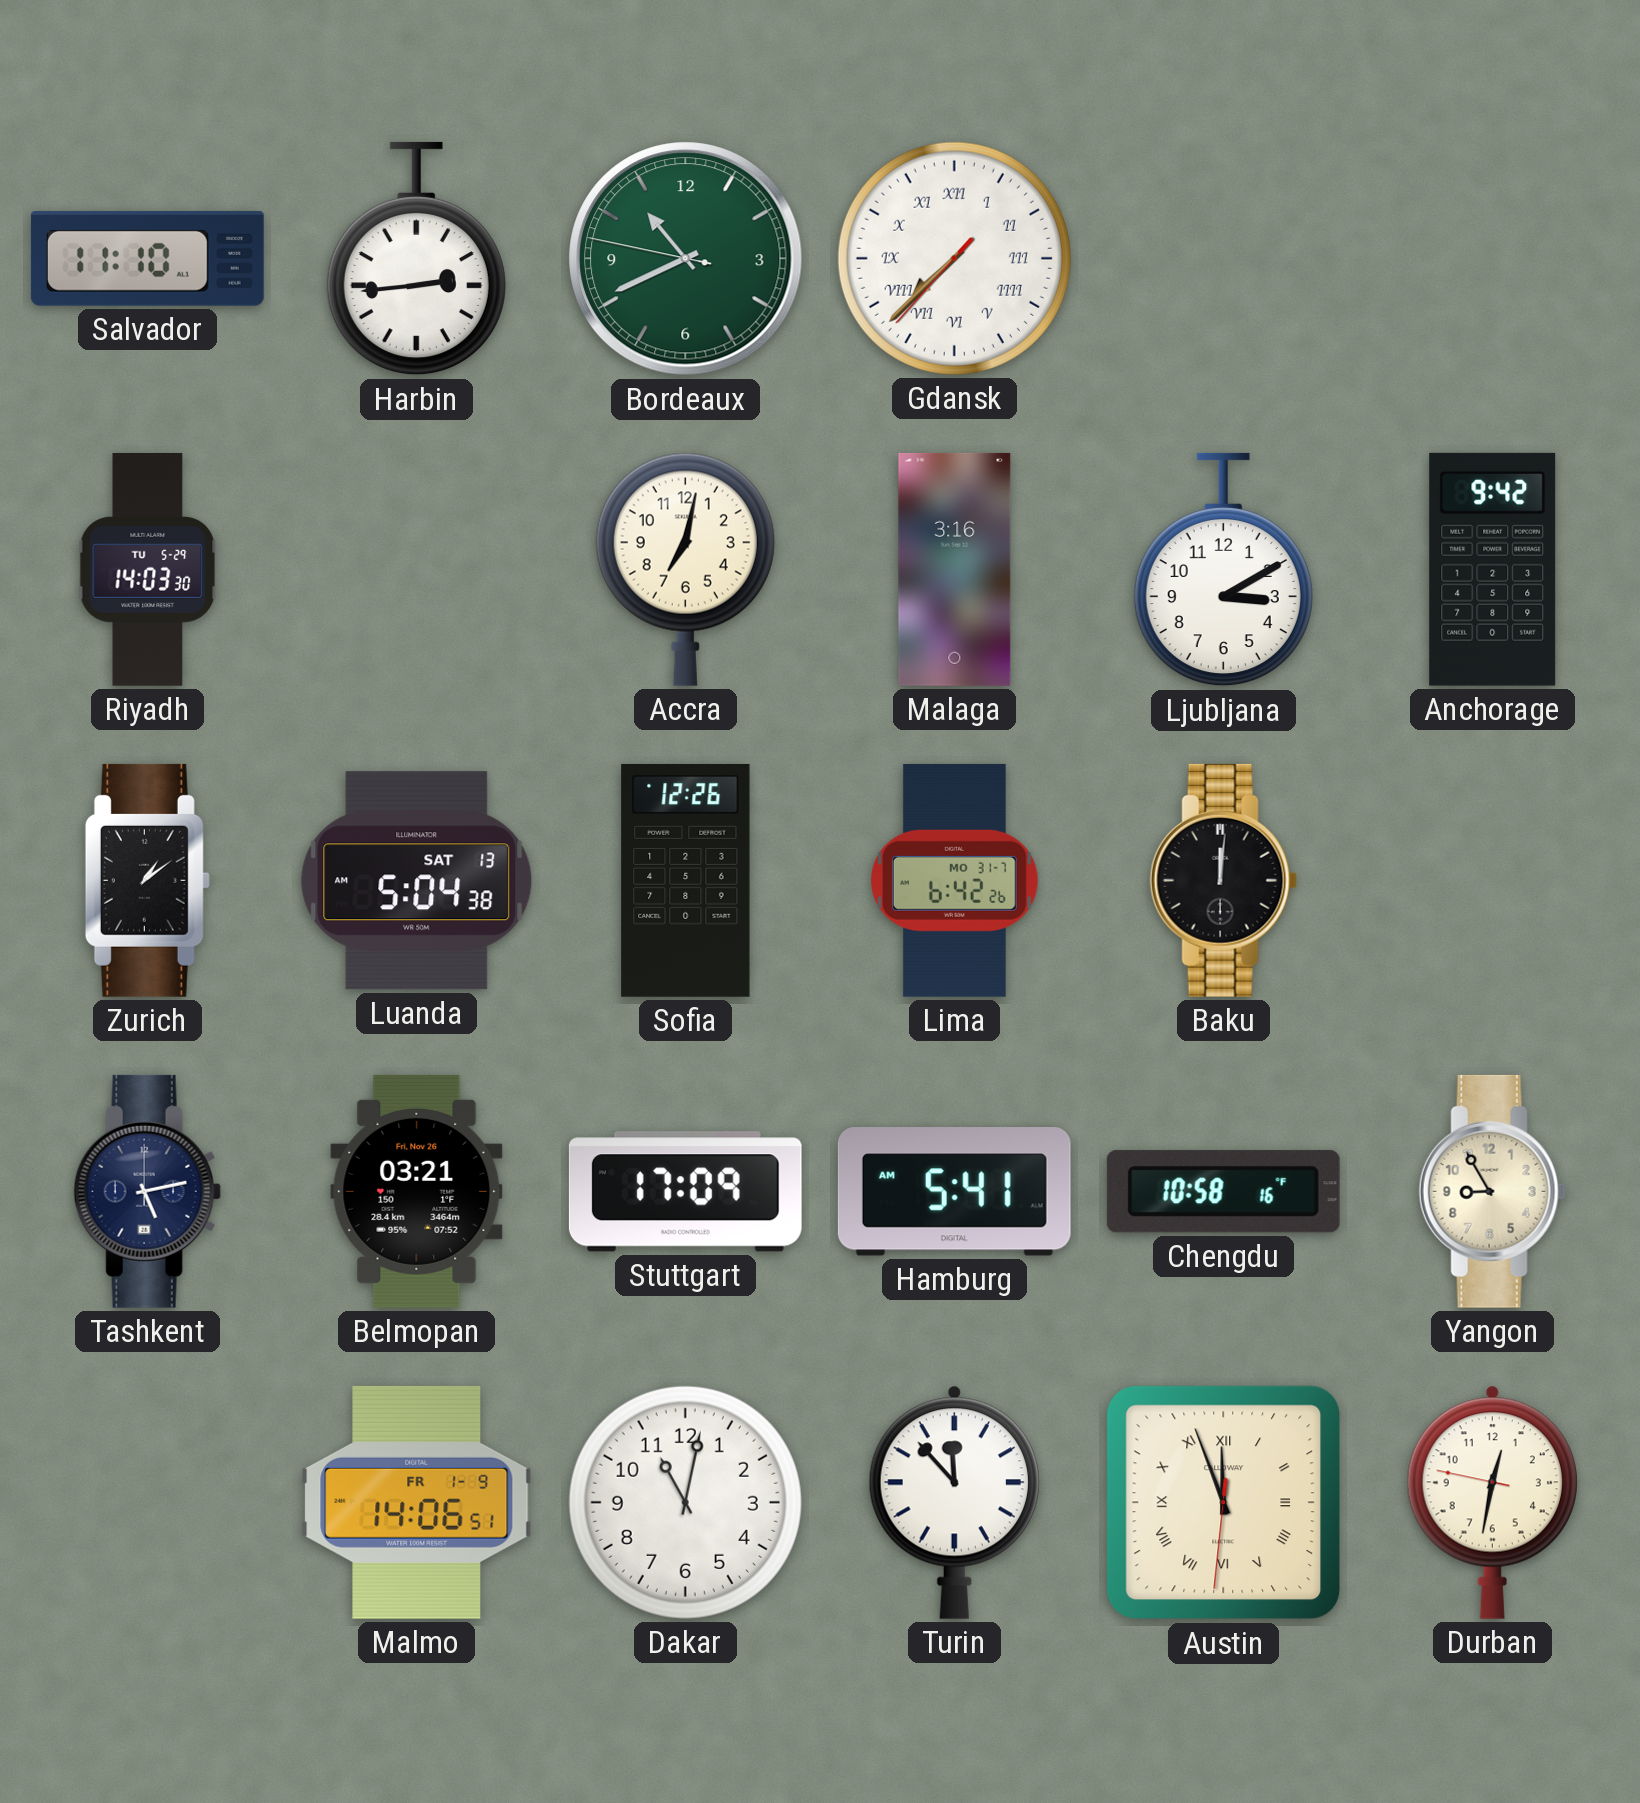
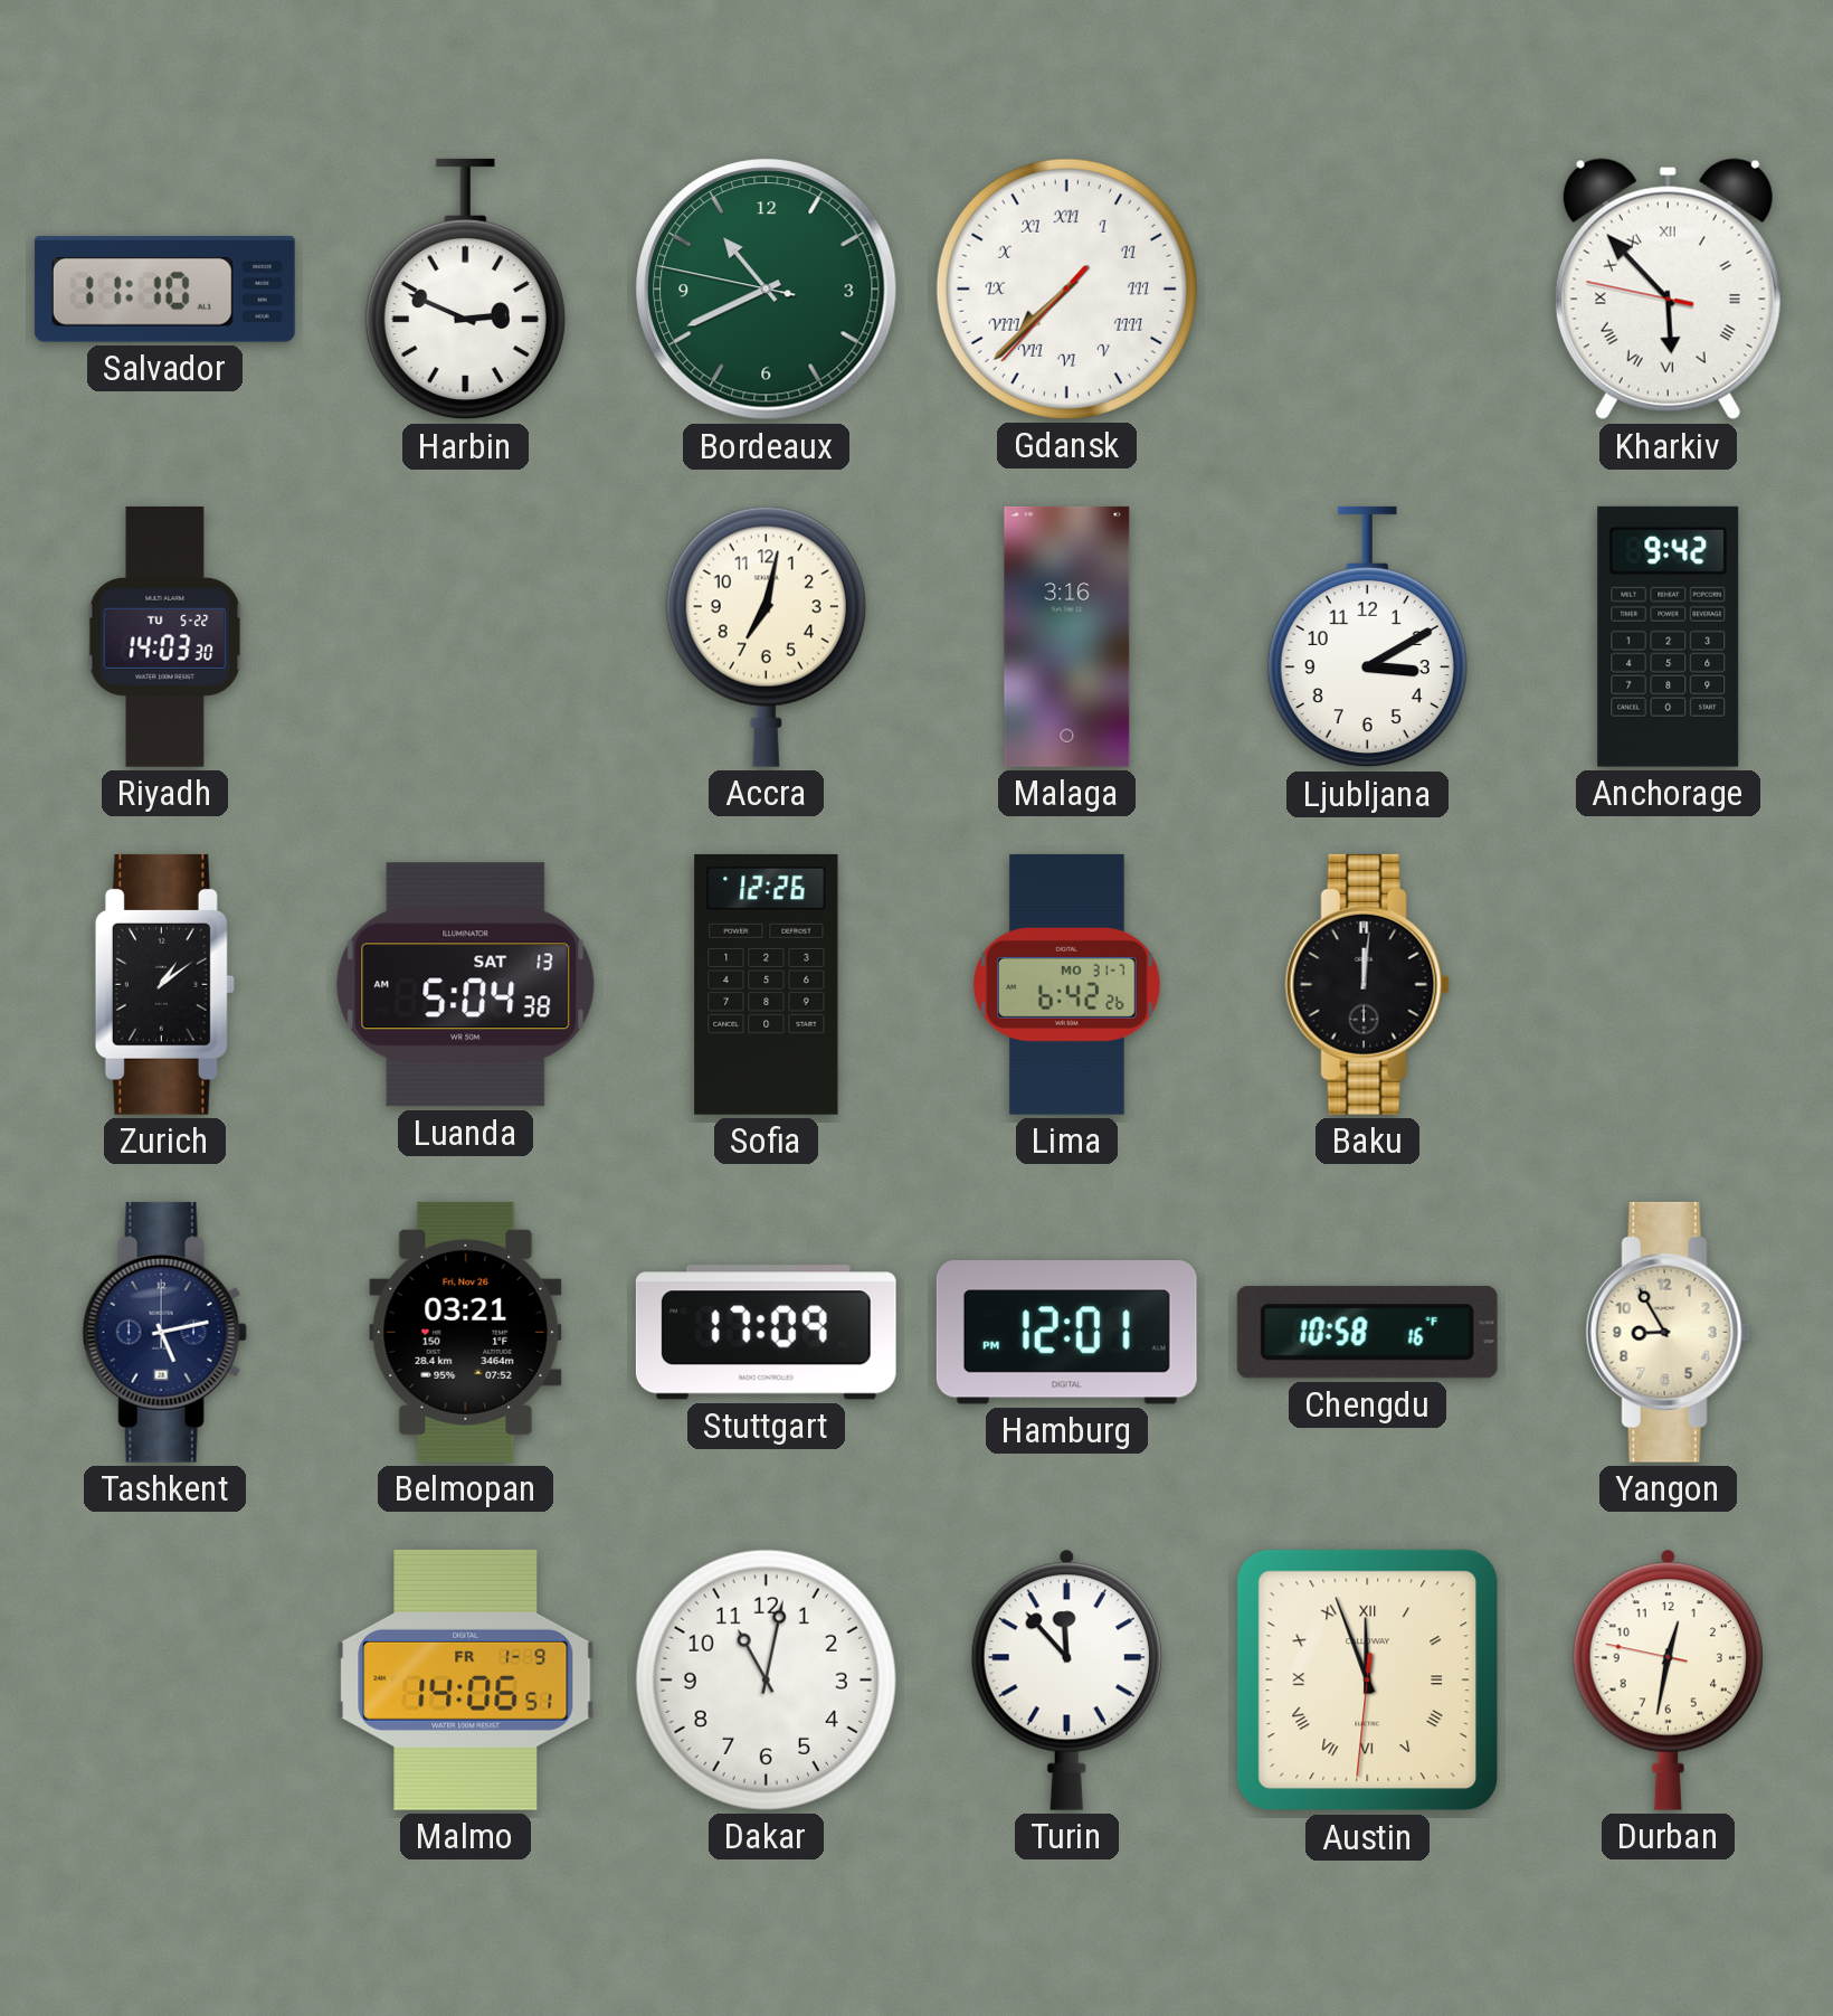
Harbin: 2:44 -> 2:49
Kharkiv: none -> 5:52
Riyadh date: TU 5-29 -> TU 5-22
Hamburg: 5:41 -> 12:01
